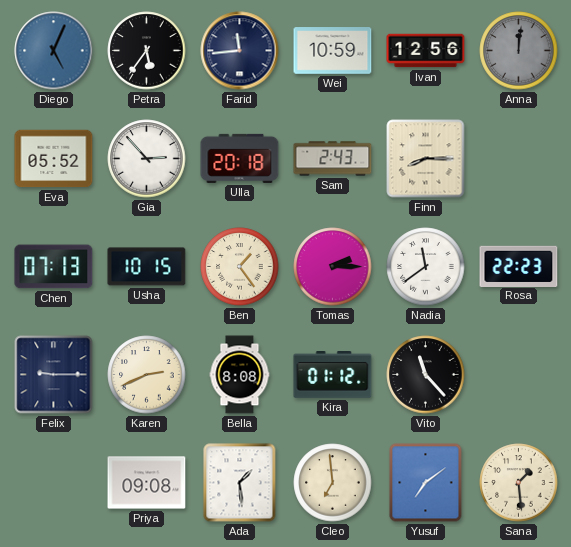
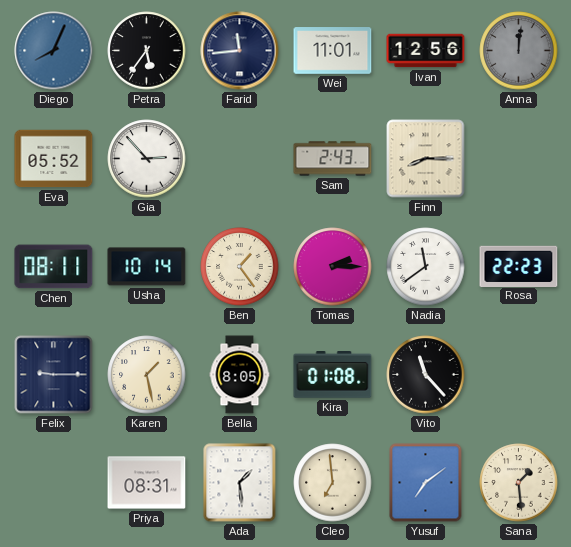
Diego: 5:04 -> 8:04
Wei: 10:59 -> 11:01
Ulla: 20:18 -> none
Chen: 07:13 -> 08:11
Usha: 10:15 -> 10:14
Karen: 2:41 -> 1:28
Bella: 8:08 -> 8:05
Kira: 01:12 -> 01:08
Priya: 09:08 -> 08:31
